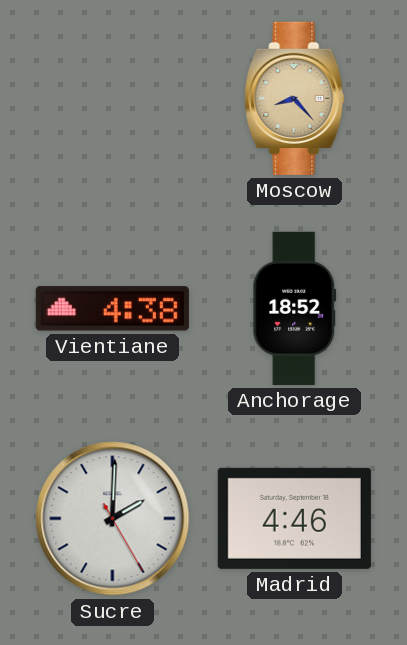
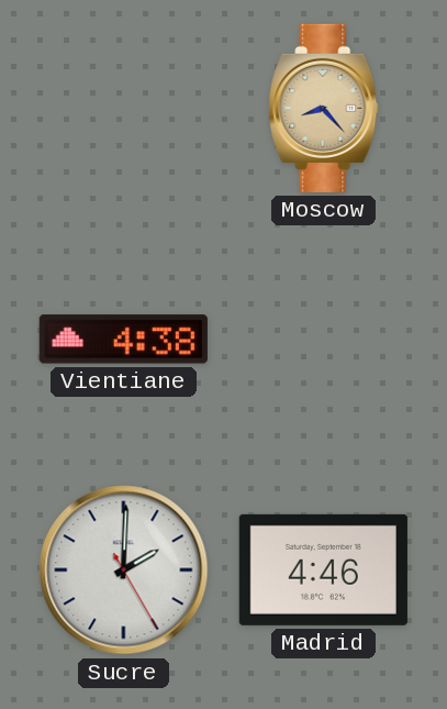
Anchorage: 18:52 -> none
